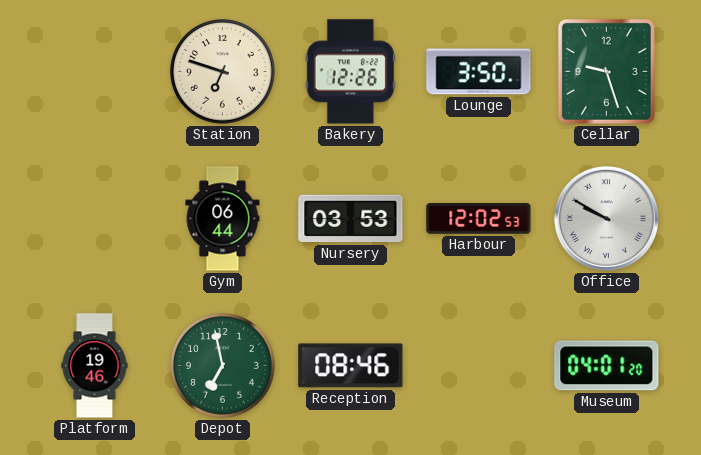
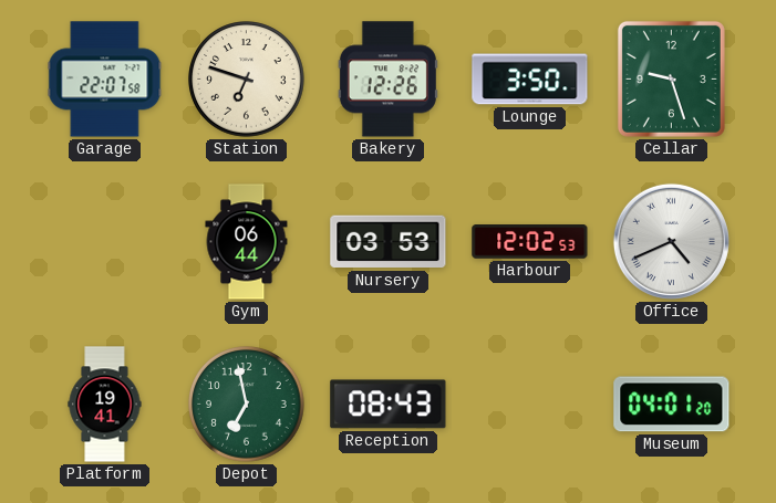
Garage: none -> 22:07
Office: 9:50 -> 4:41
Platform: 19:46 -> 19:41
Reception: 08:46 -> 08:43
